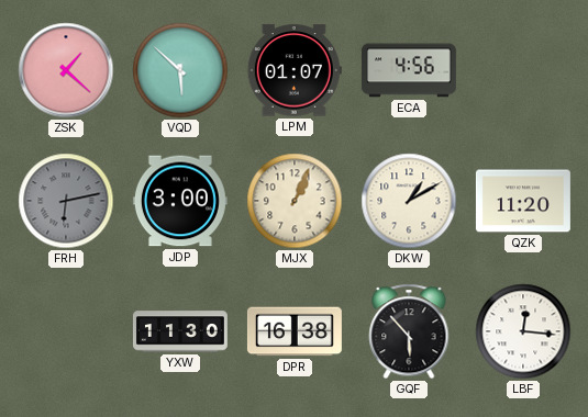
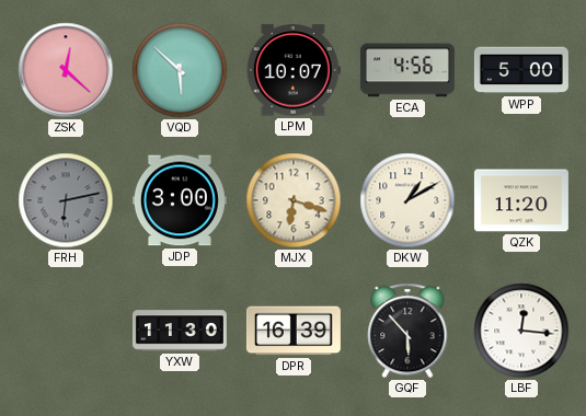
ZSK: 1:22 -> 12:22
LPM: 01:07 -> 10:07
WPP: none -> 5:00
MJX: 1:04 -> 6:18
DPR: 16:38 -> 16:39
